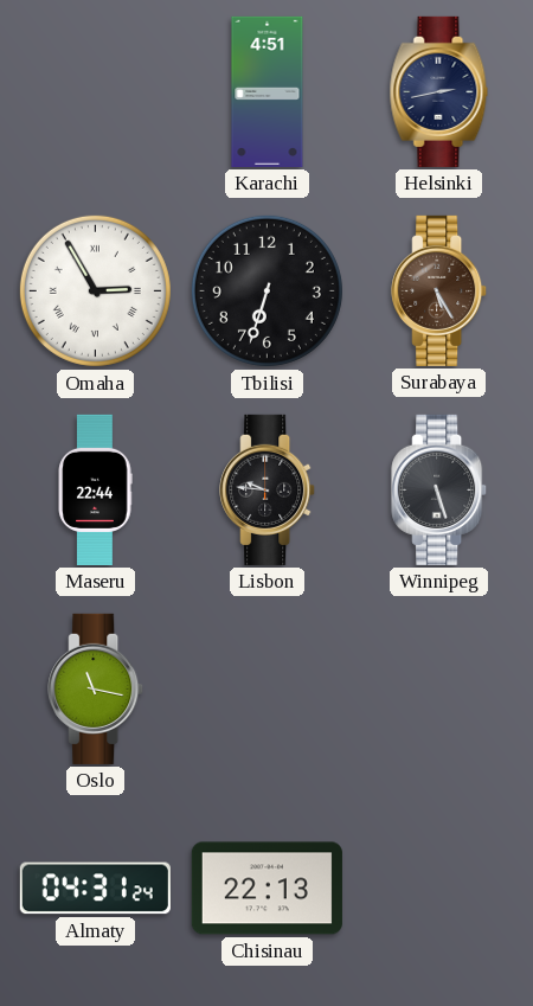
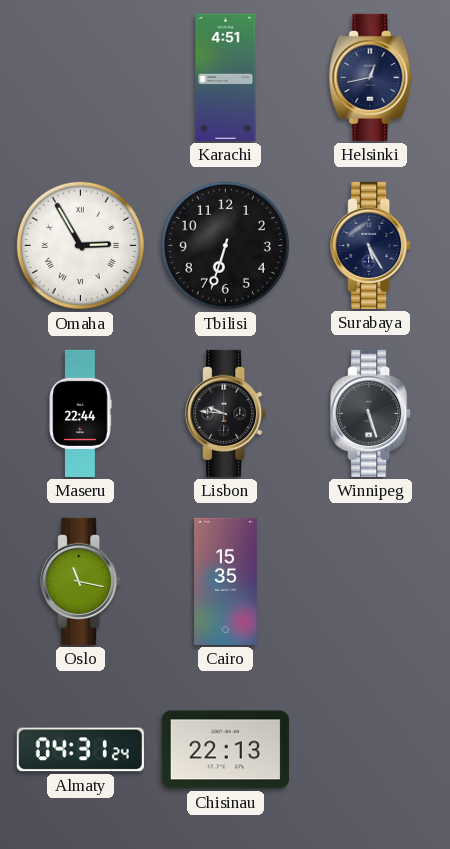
Helsinki: 2:43 -> 12:43
Surabaya dial: brown -> navy
Cairo: none -> 15:35
